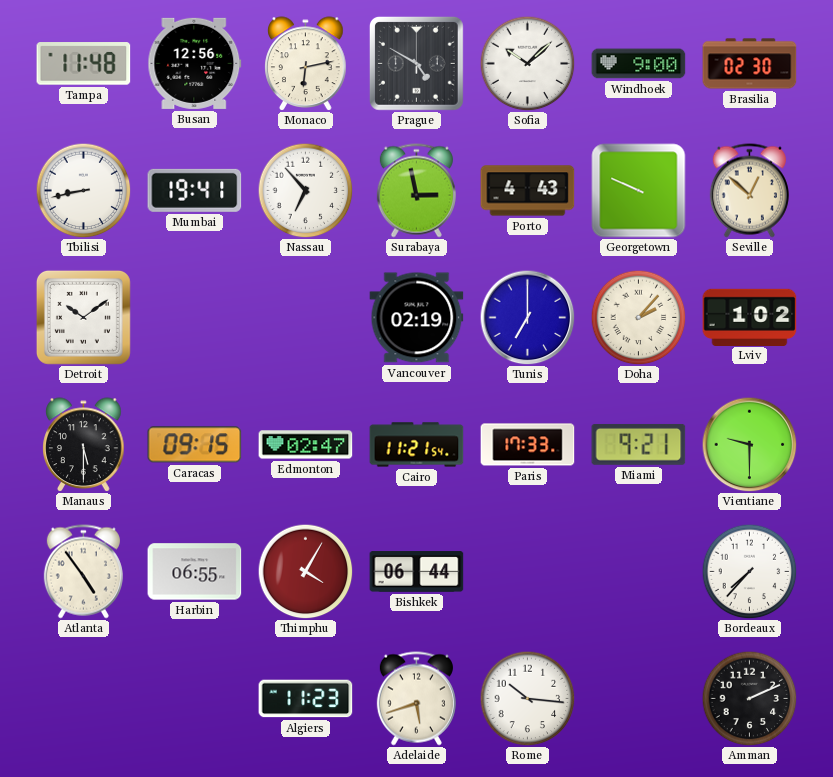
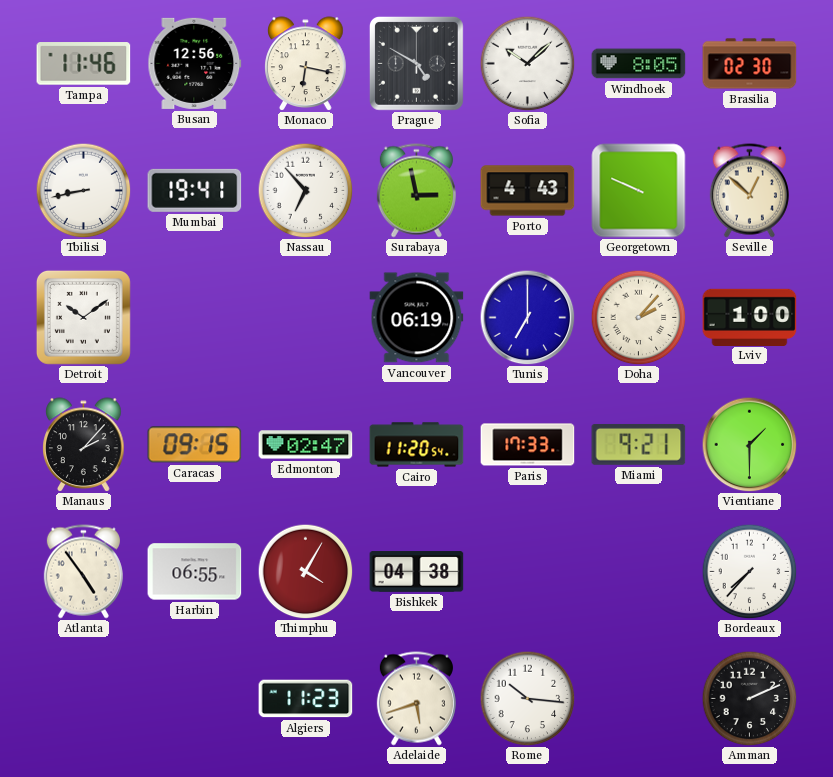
Tampa: 11:48 -> 11:46
Monaco: 6:13 -> 6:17
Windhoek: 9:00 -> 8:05
Vancouver: 02:19 -> 06:19
Lviv: 1:02 -> 1:00
Manaus: 5:30 -> 2:07
Cairo: 11:21 -> 11:20
Vientiane: 9:30 -> 1:30
Bishkek: 06:44 -> 04:38
